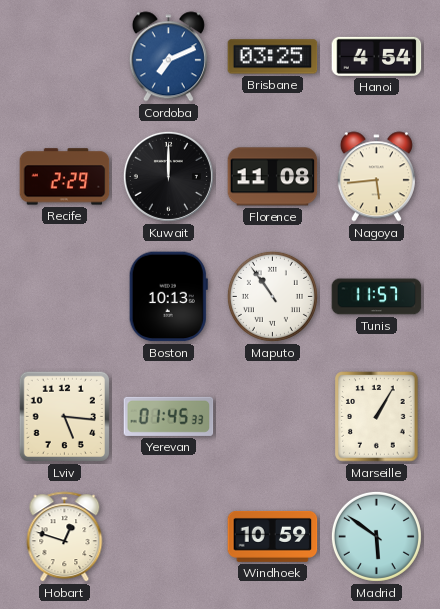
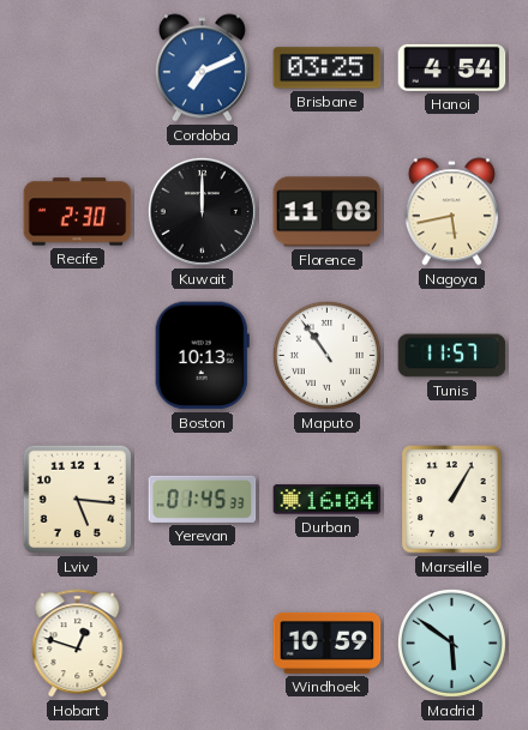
Recife: 2:29 -> 2:30
Nagoya: 5:44 -> 5:43
Durban: none -> 16:04
